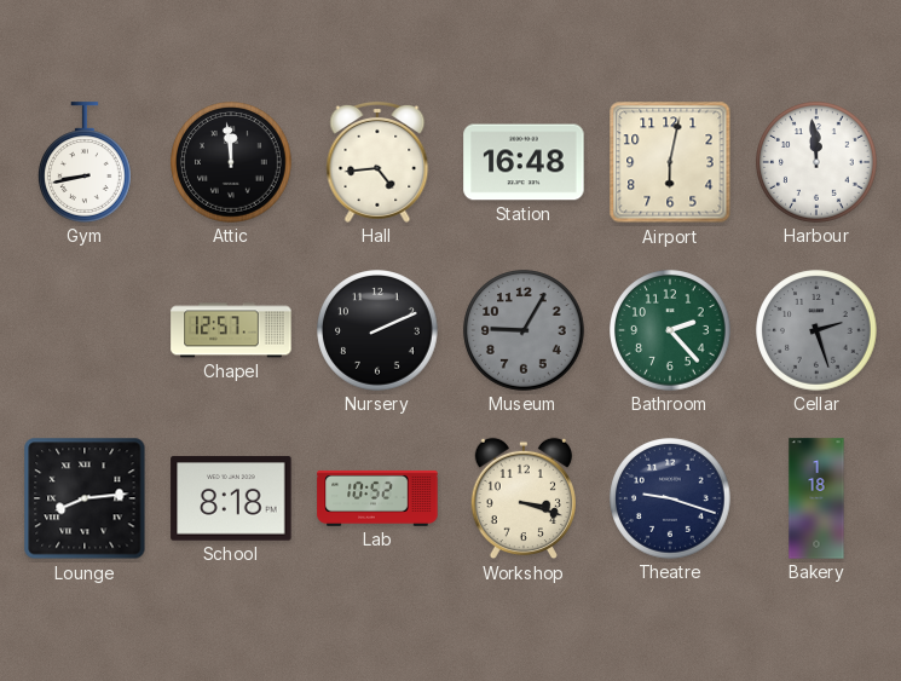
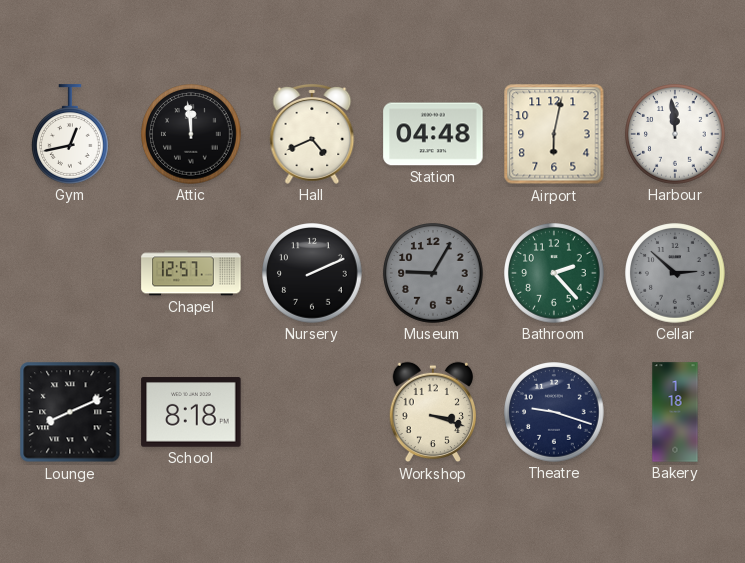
Gym: 8:43 -> 12:43
Hall: 4:44 -> 4:41
Station: 16:48 -> 04:48
Cellar: 2:27 -> 2:52
Lounge: 8:14 -> 8:11
Lab: 10:52 -> none
